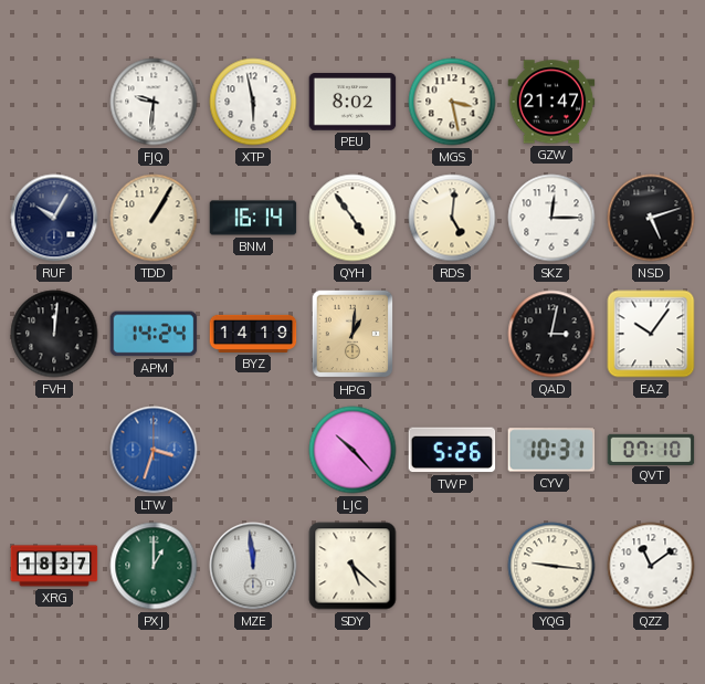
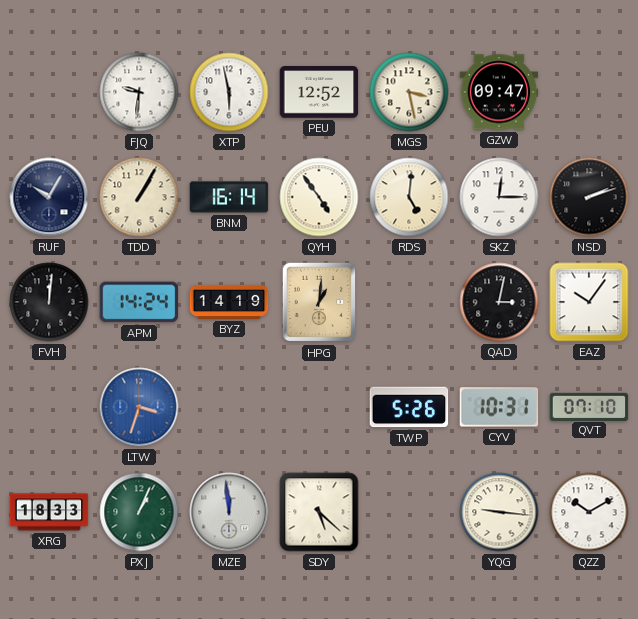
PEU: 8:02 -> 12:52
GZW: 21:47 -> 09:47
NSD: 5:12 -> 2:12
LJC: 10:23 -> none
XRG: 18:37 -> 18:33
PXJ: 1:00 -> 1:04
QZZ: 11:09 -> 10:10
